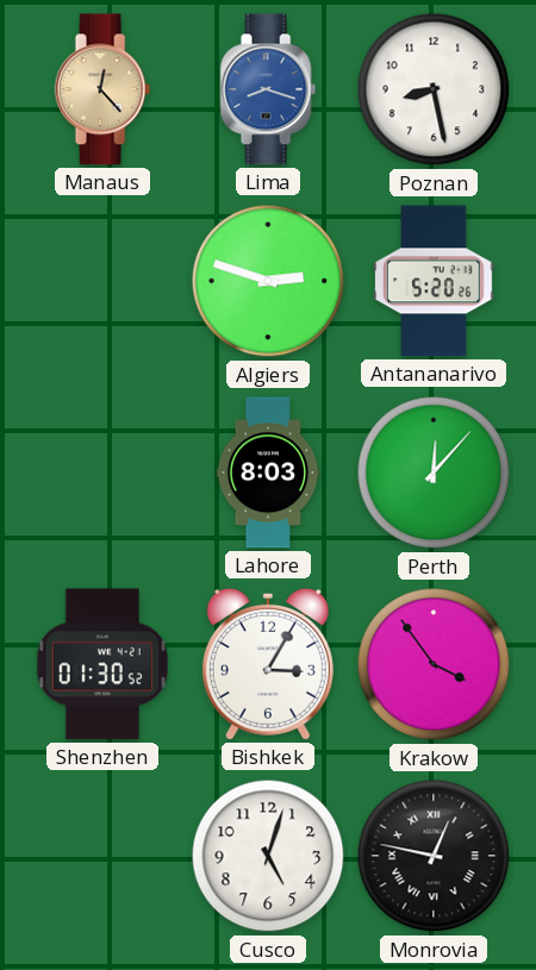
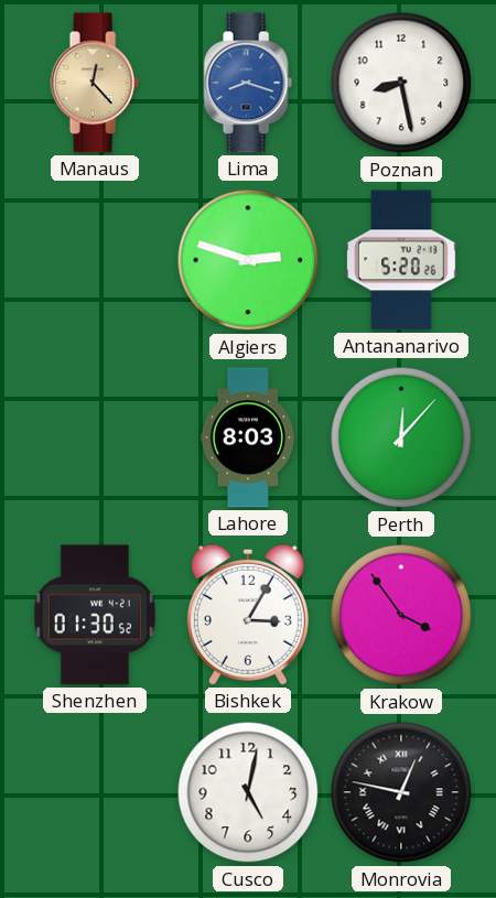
Cusco: 5:03 -> 5:02
